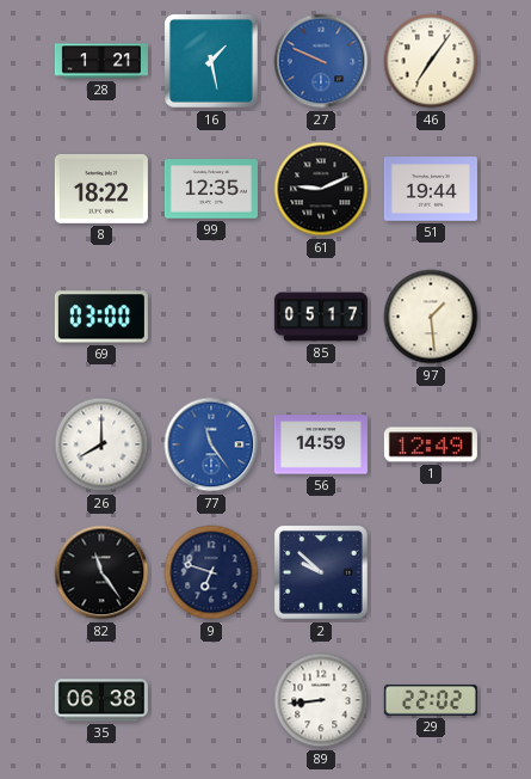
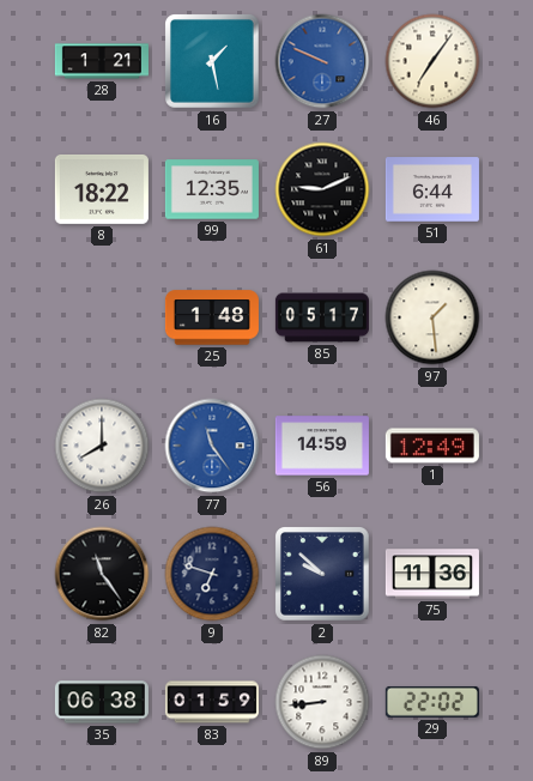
51: 19:44 -> 6:44
69: 03:00 -> none
25: none -> 1:48
75: none -> 11:36
83: none -> 01:59
